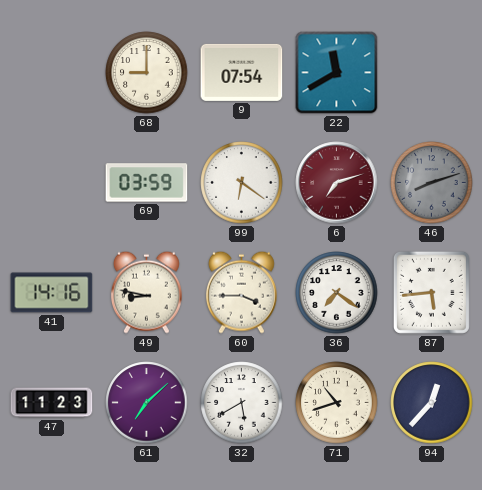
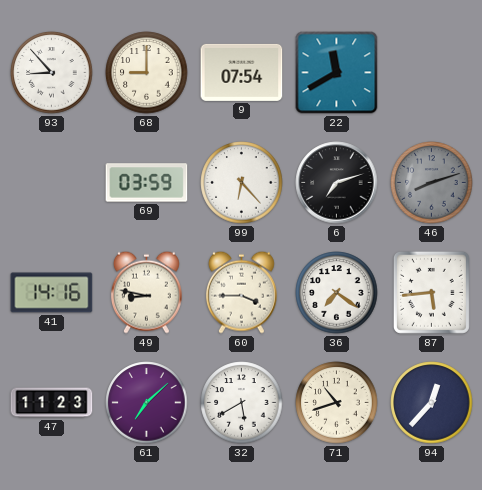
93: none -> 8:53
99: 6:21 -> 6:23
6 dial: burgundy -> black
